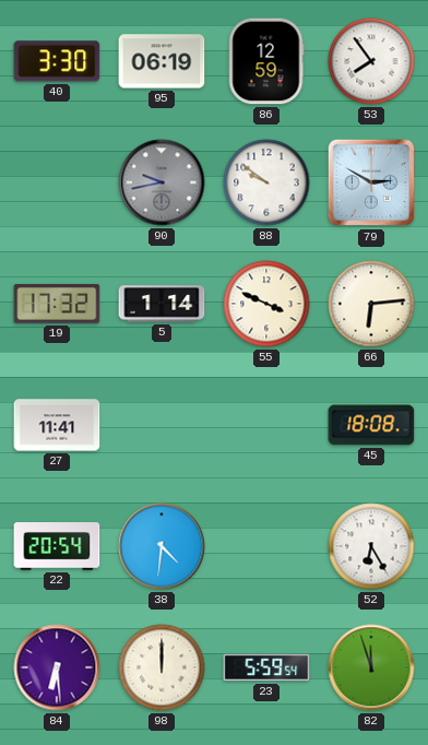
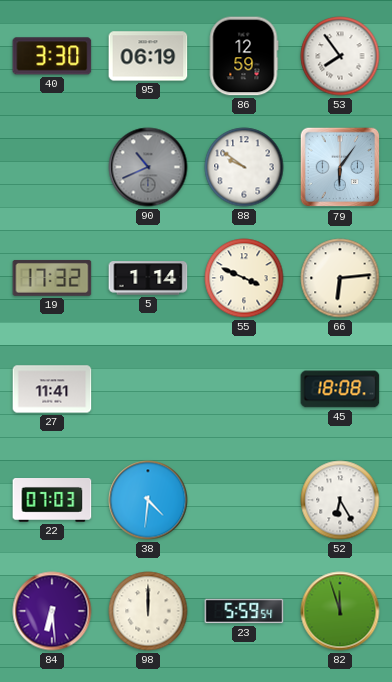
90: 9:43 -> 10:41
79: 2:50 -> 6:06
22: 20:54 -> 07:03
